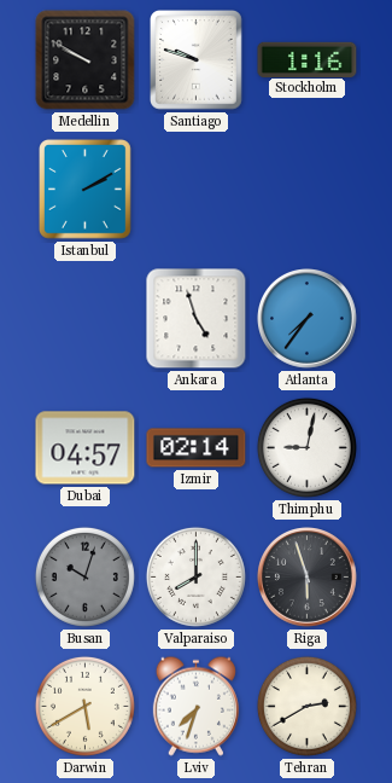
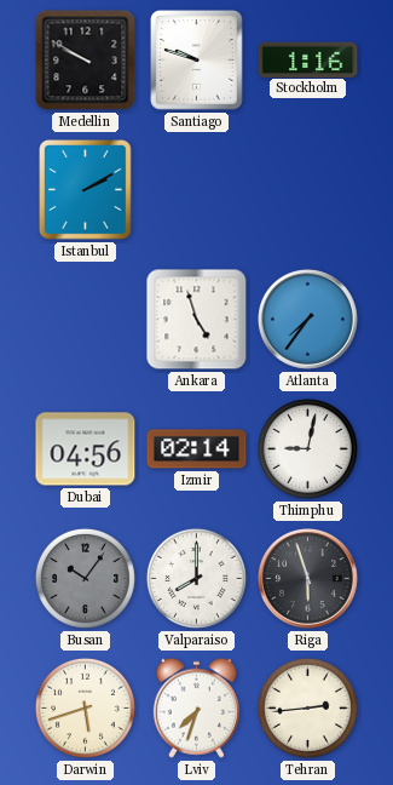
Dubai: 04:57 -> 04:56
Busan: 10:03 -> 10:06
Darwin: 5:40 -> 5:42
Tehran: 2:40 -> 2:44
